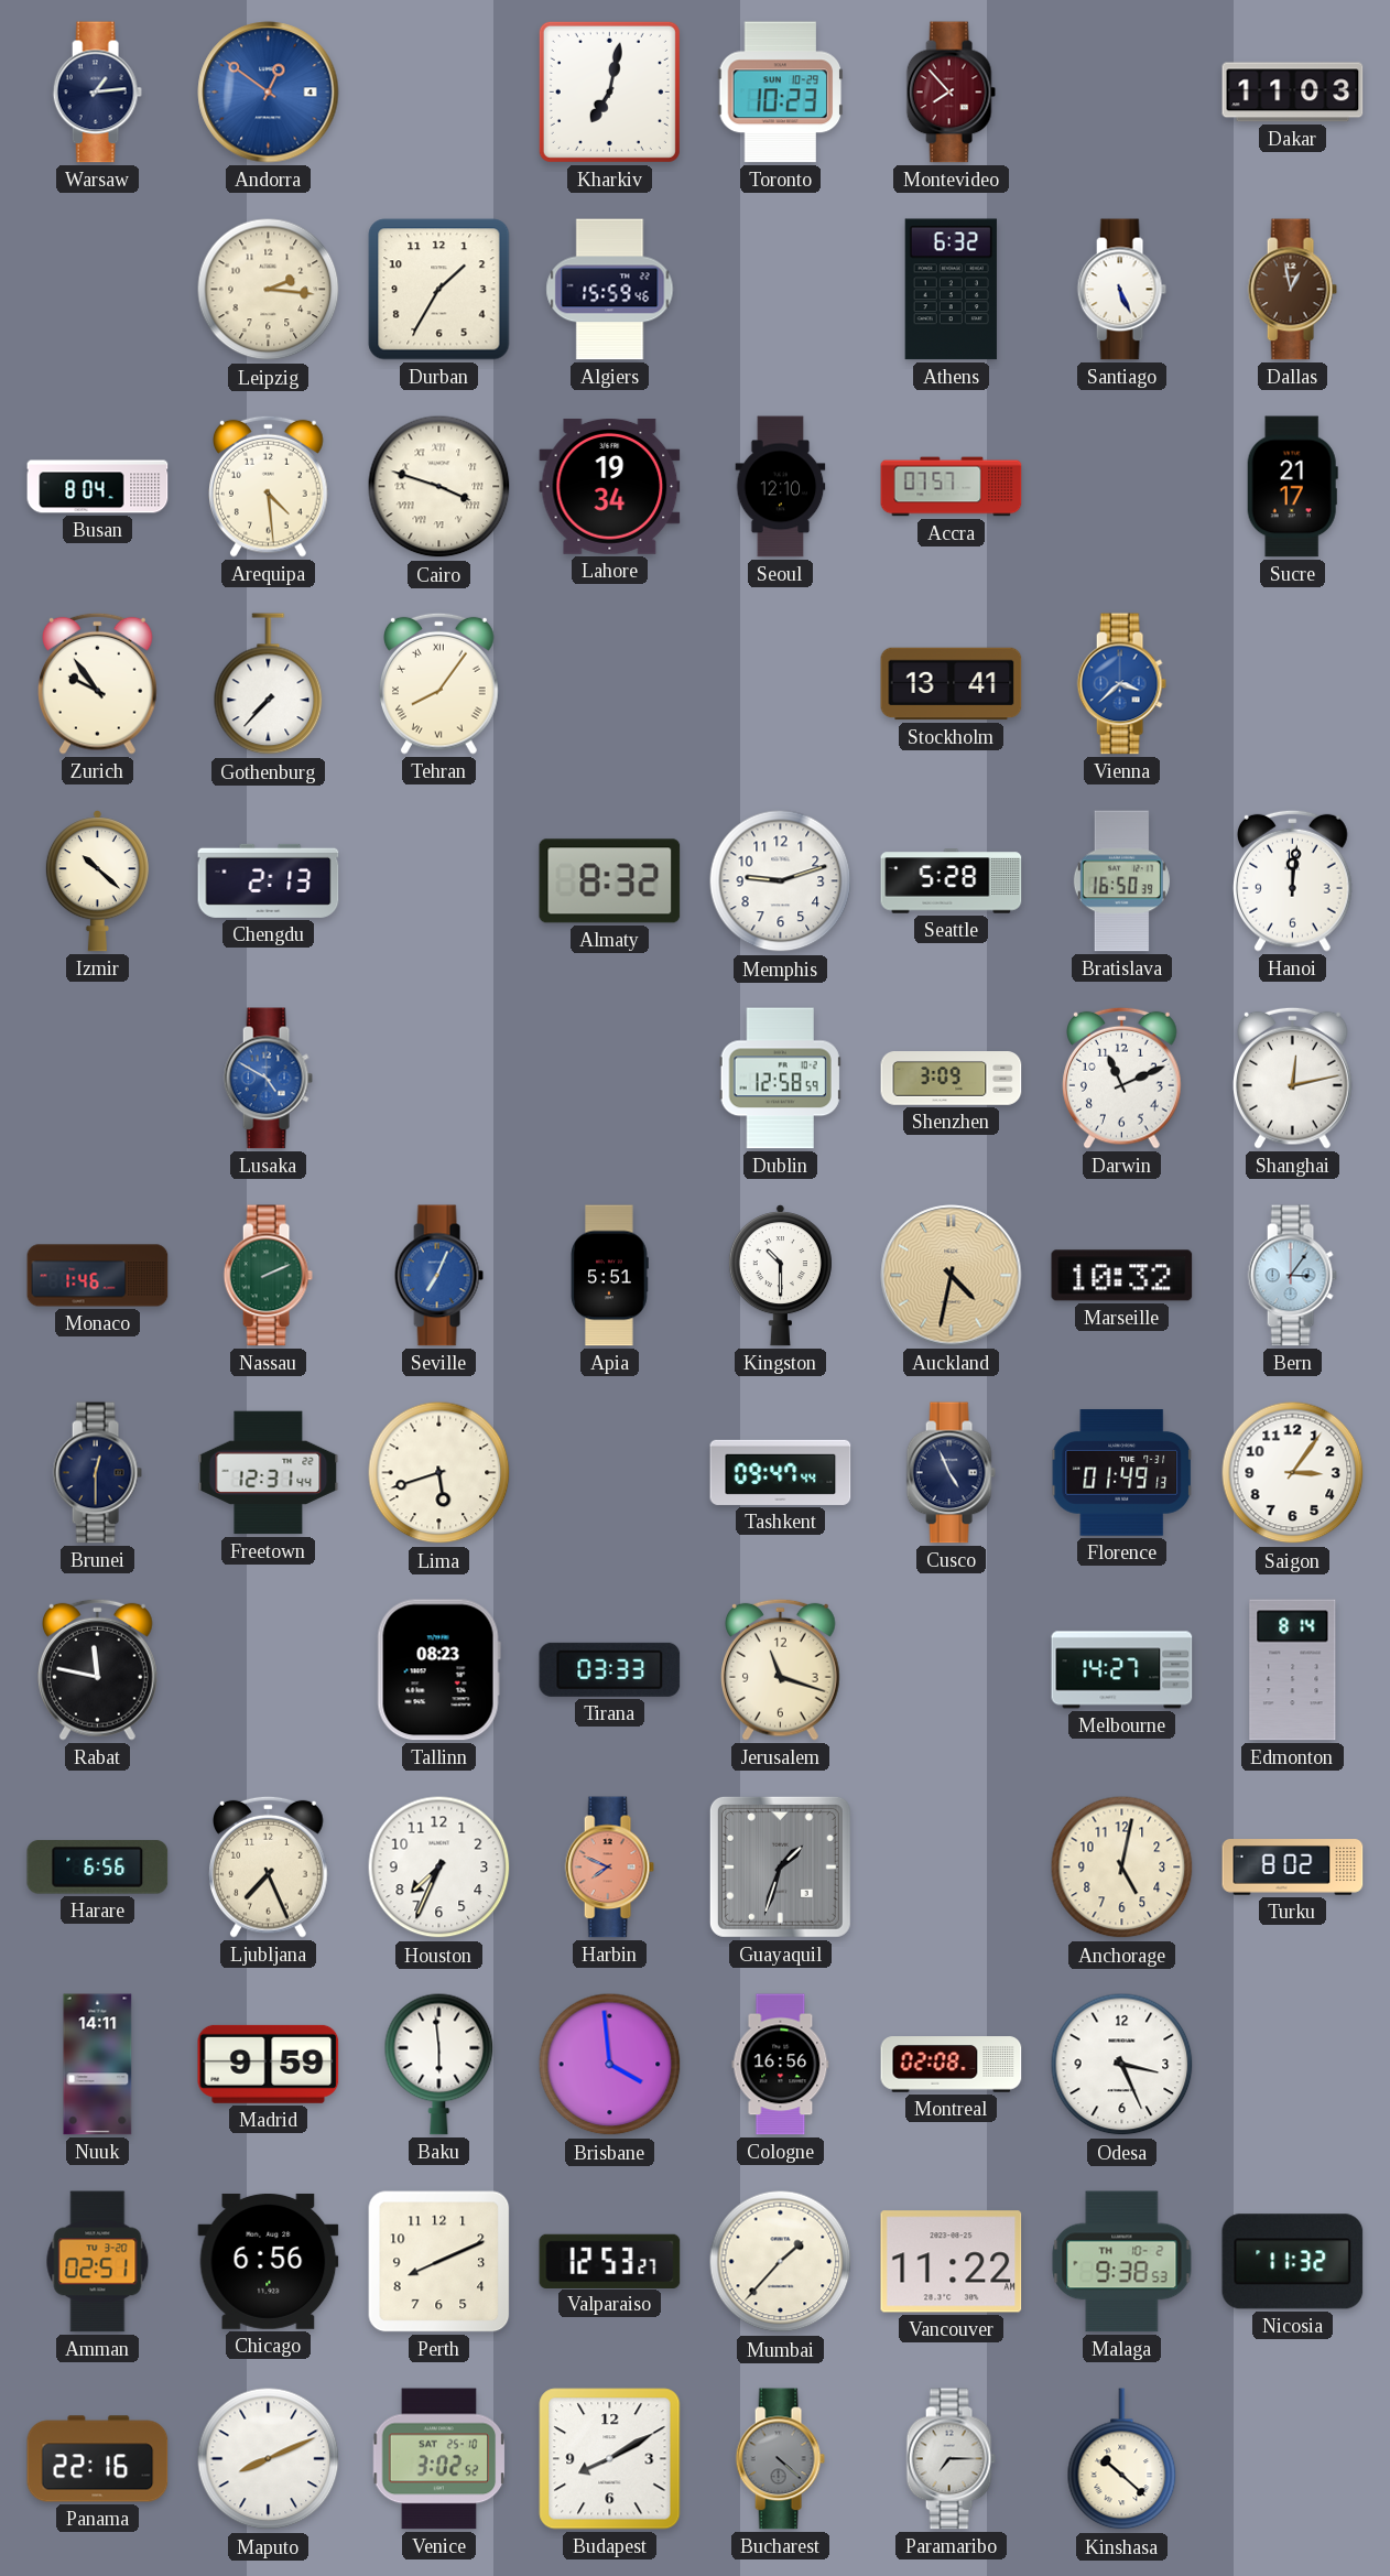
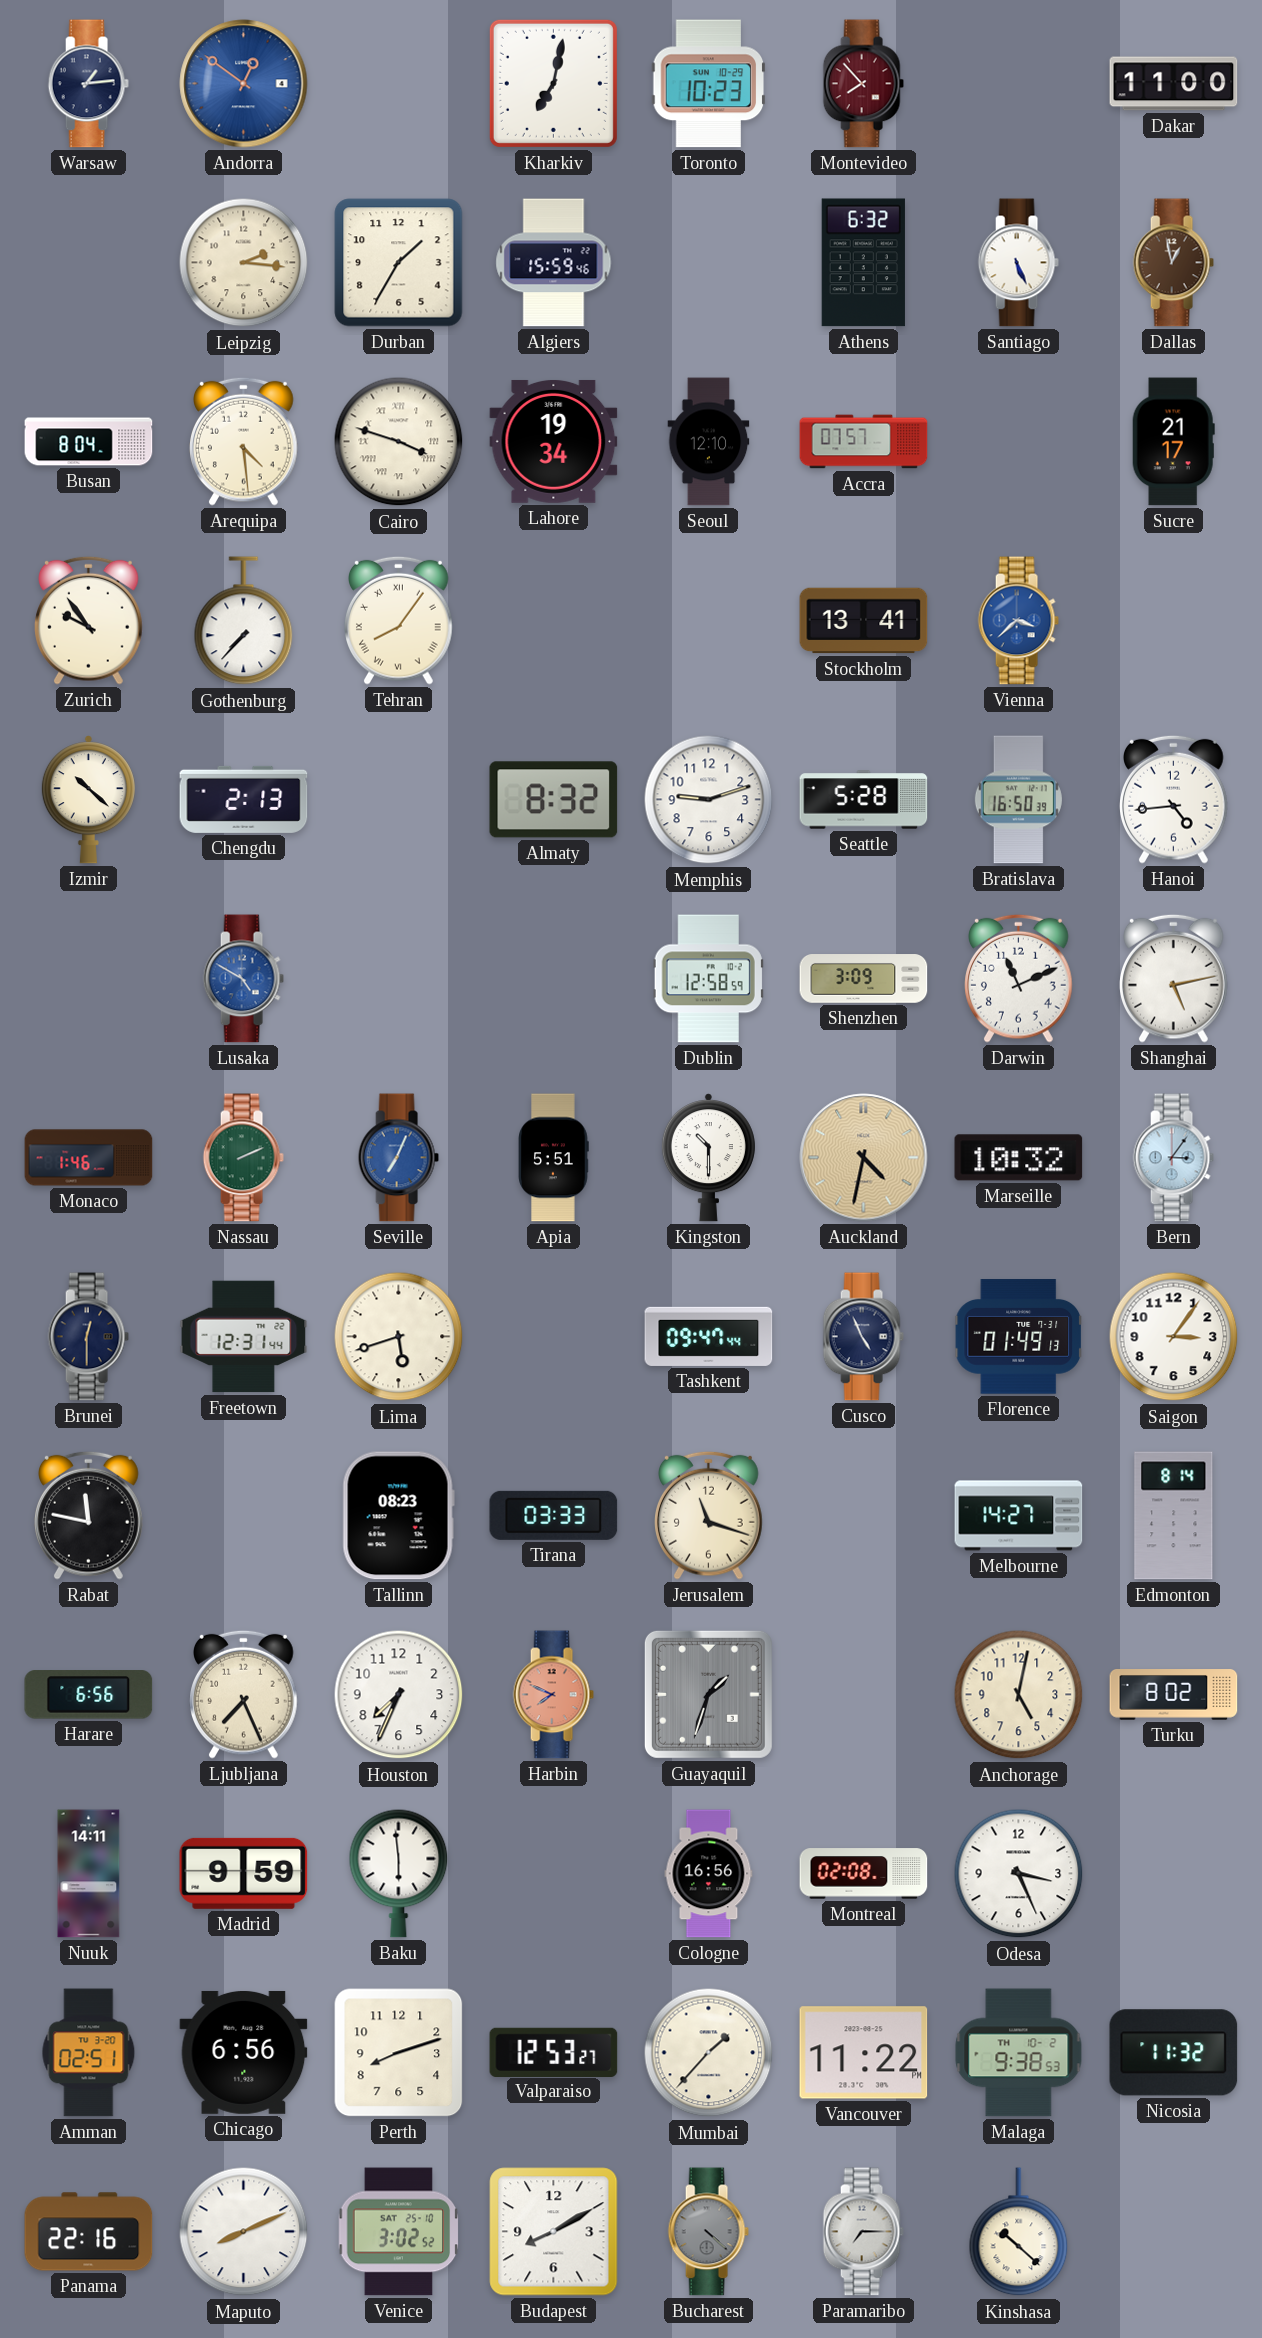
Dakar: 11:03 -> 11:00
Hanoi: 12:01 -> 4:44
Shanghai: 12:13 -> 5:13
Brisbane: 3:59 -> none
Perth: 8:11 -> 8:12
Vancouver: 11:22 AM -> 11:22 PM
